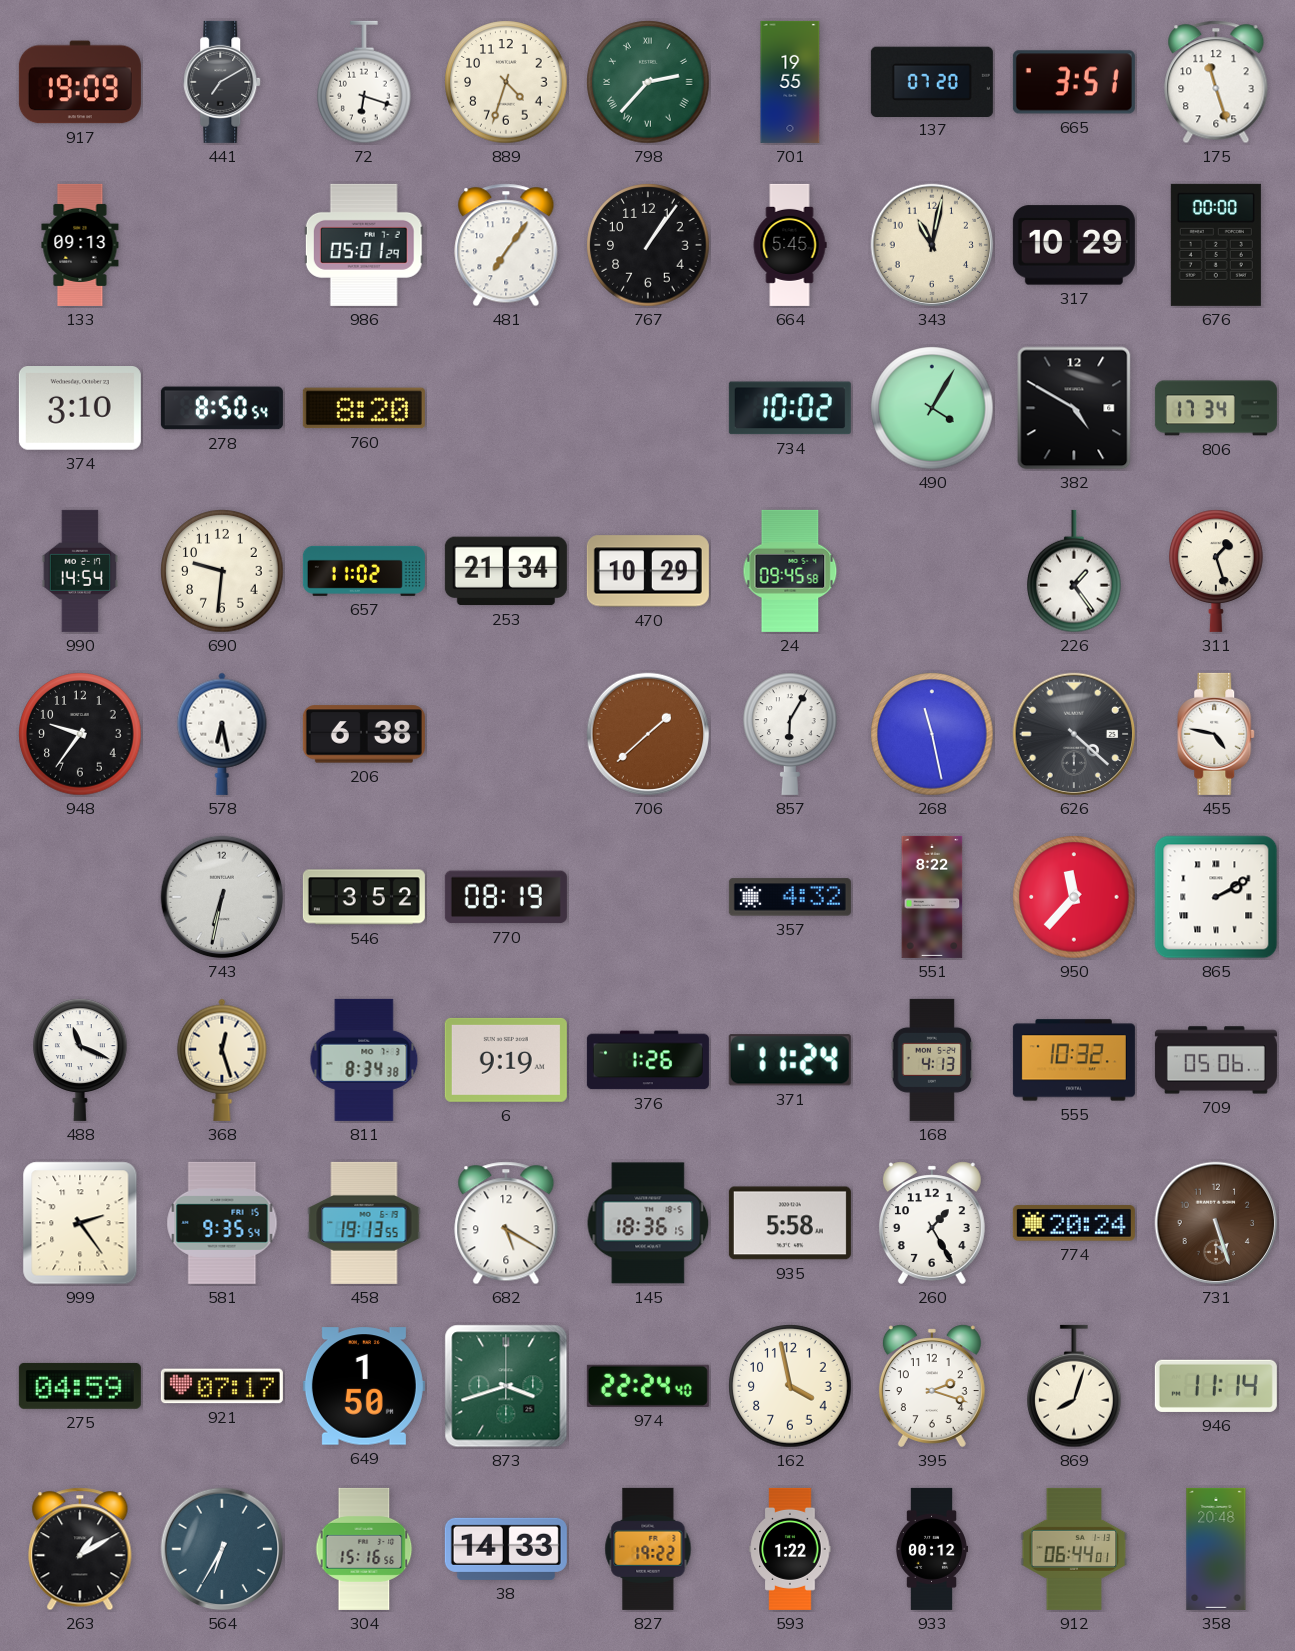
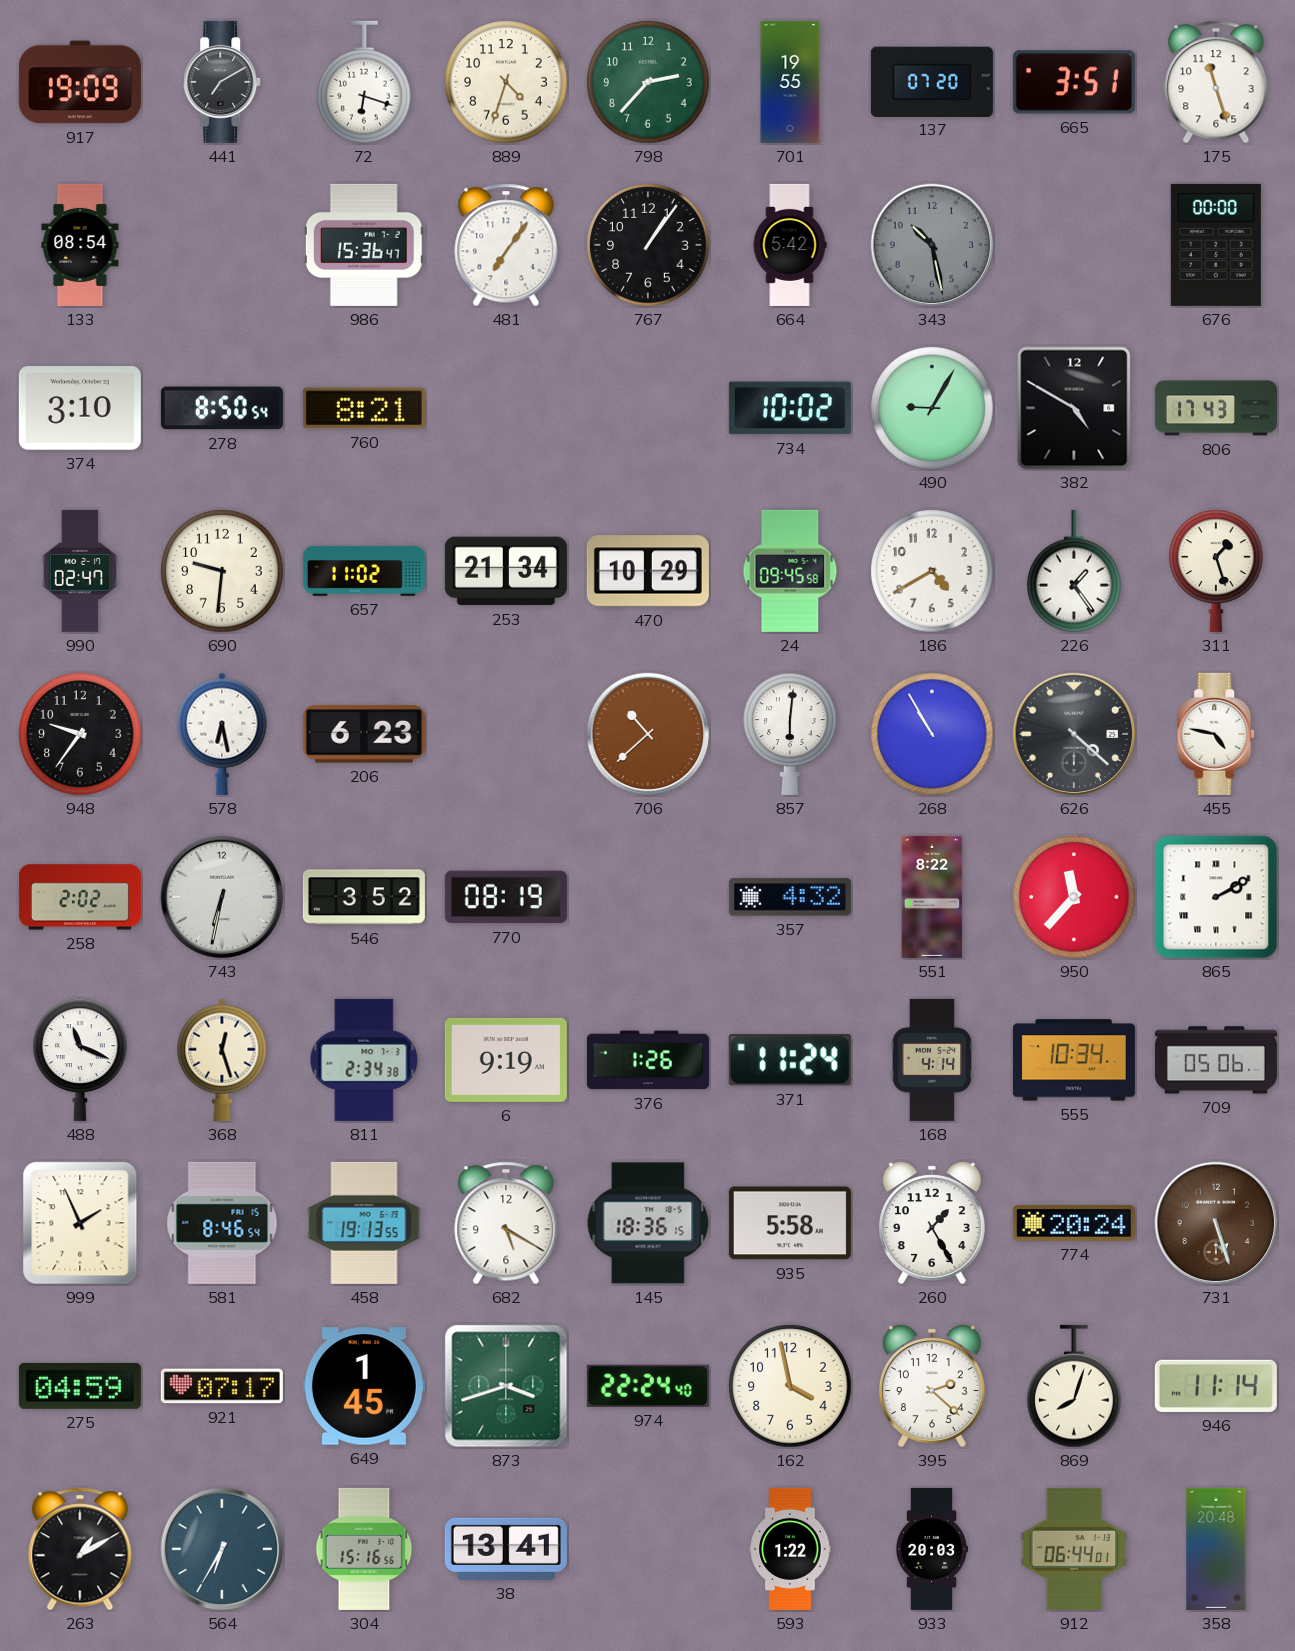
798 numerals: Roman -> Arabic
133: 09:13 -> 08:54
986: 05:01 -> 15:36
664: 5:45 -> 5:42
343: 11:02 -> 10:28
343 dial: cream -> grey
317: 10:29 -> none
760: 8:20 -> 8:21
490: 4:05 -> 9:05
806: 17:34 -> 17:43
990: 14:54 -> 02:47
186: none -> 4:40
206: 6:38 -> 6:23
706: 1:38 -> 10:38
857: 6:05 -> 6:01
268: 11:28 -> 10:55
258: none -> 2:02
811: 8:34 -> 2:34
168: 4:13 -> 4:14
555: 10:32 -> 10:34
999: 2:24 -> 1:56
581: 9:35 -> 8:46
649: 1:50 -> 1:45
395: 2:18 -> 2:22
38: 14:33 -> 13:41
827: 19:22 -> none
933: 00:12 -> 20:03
